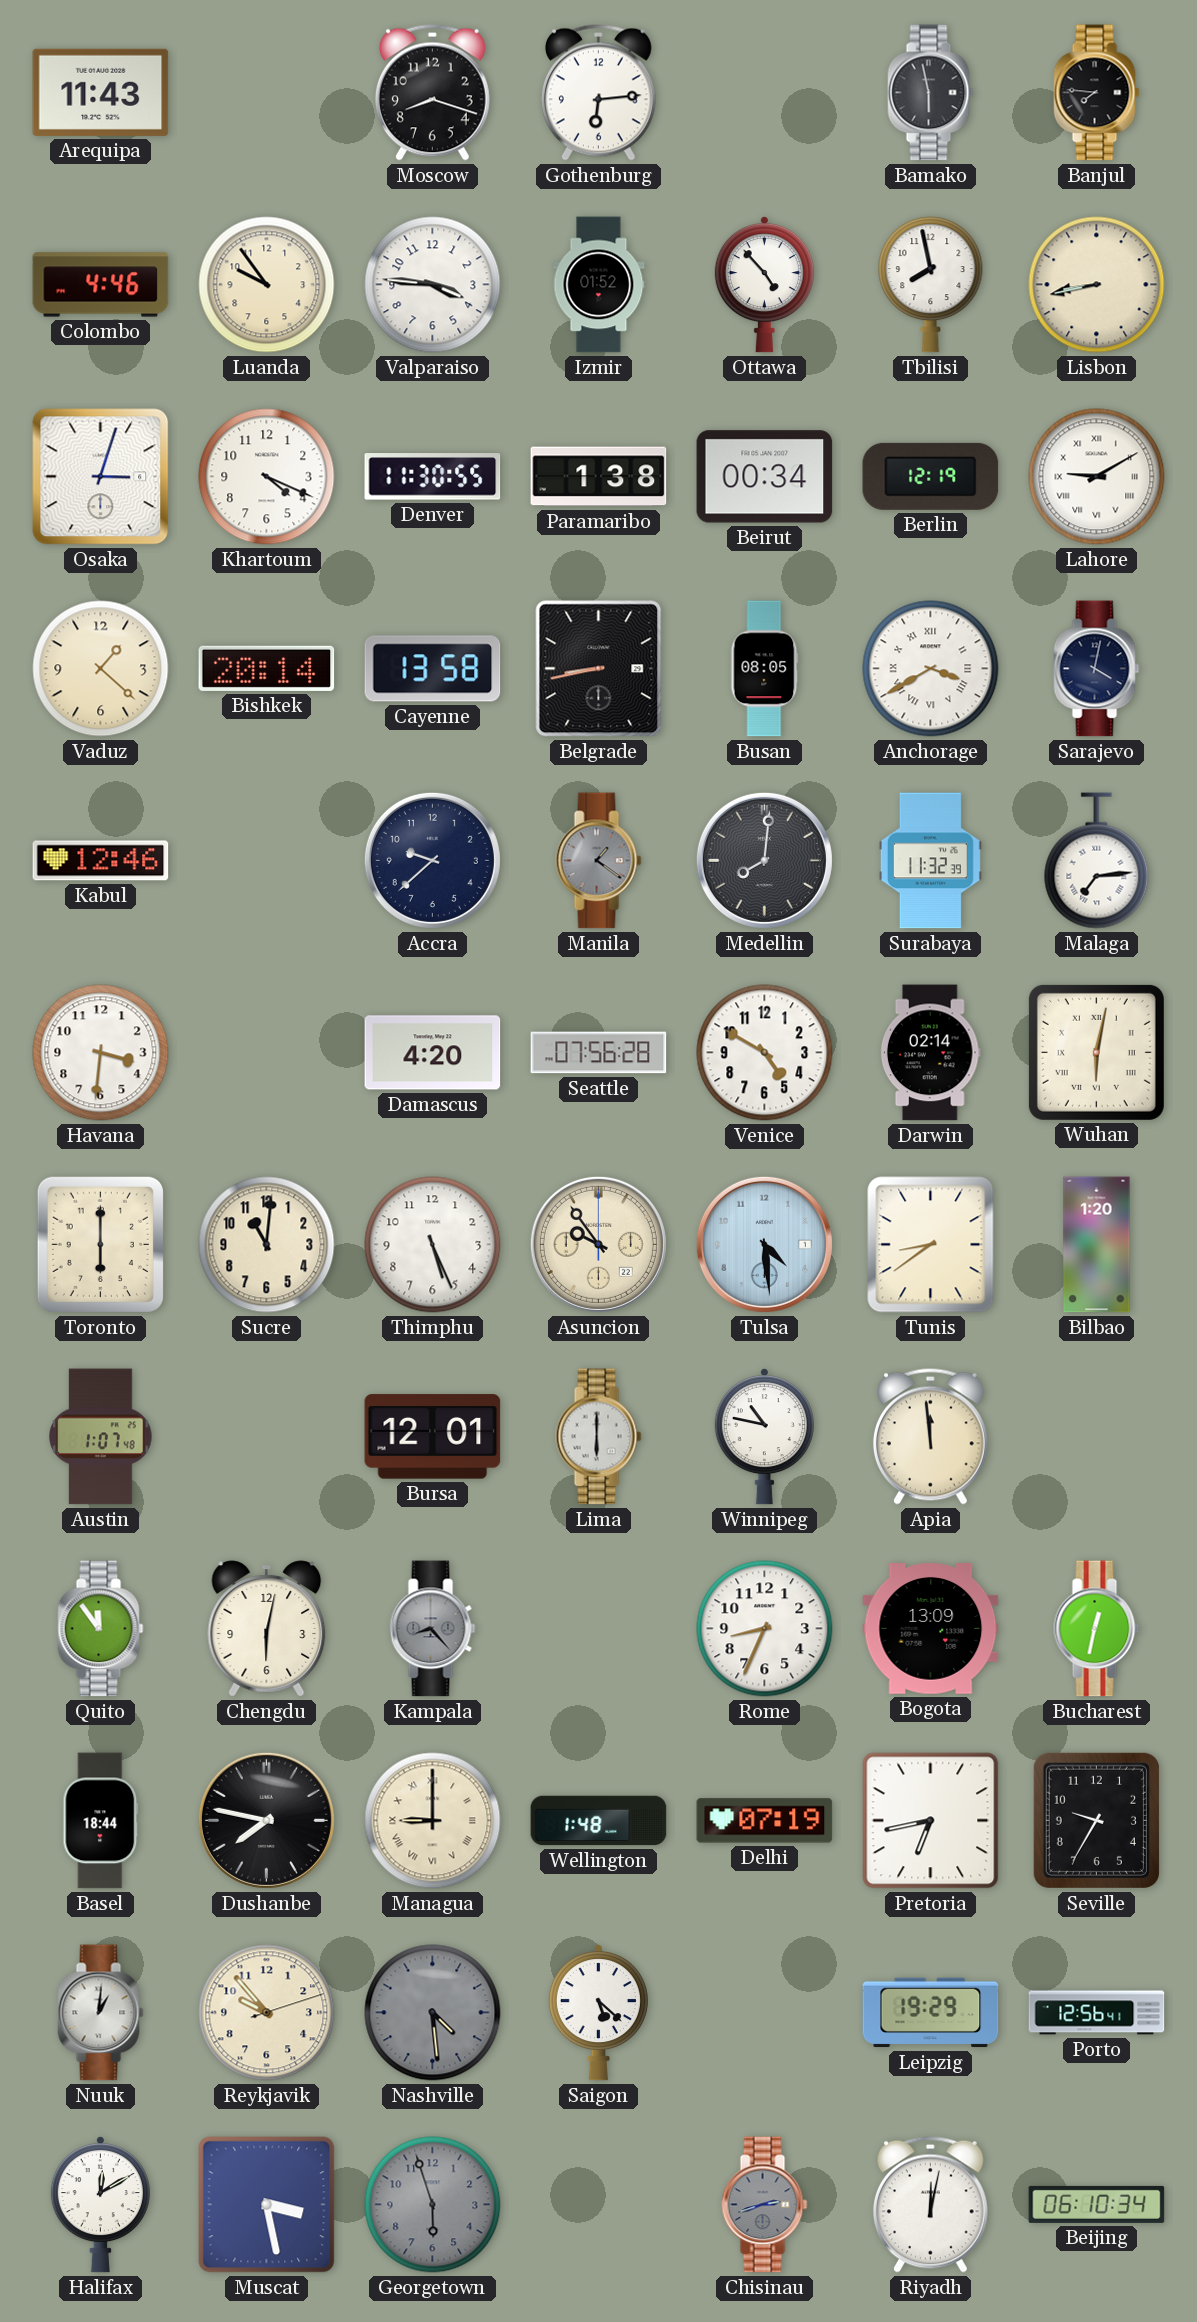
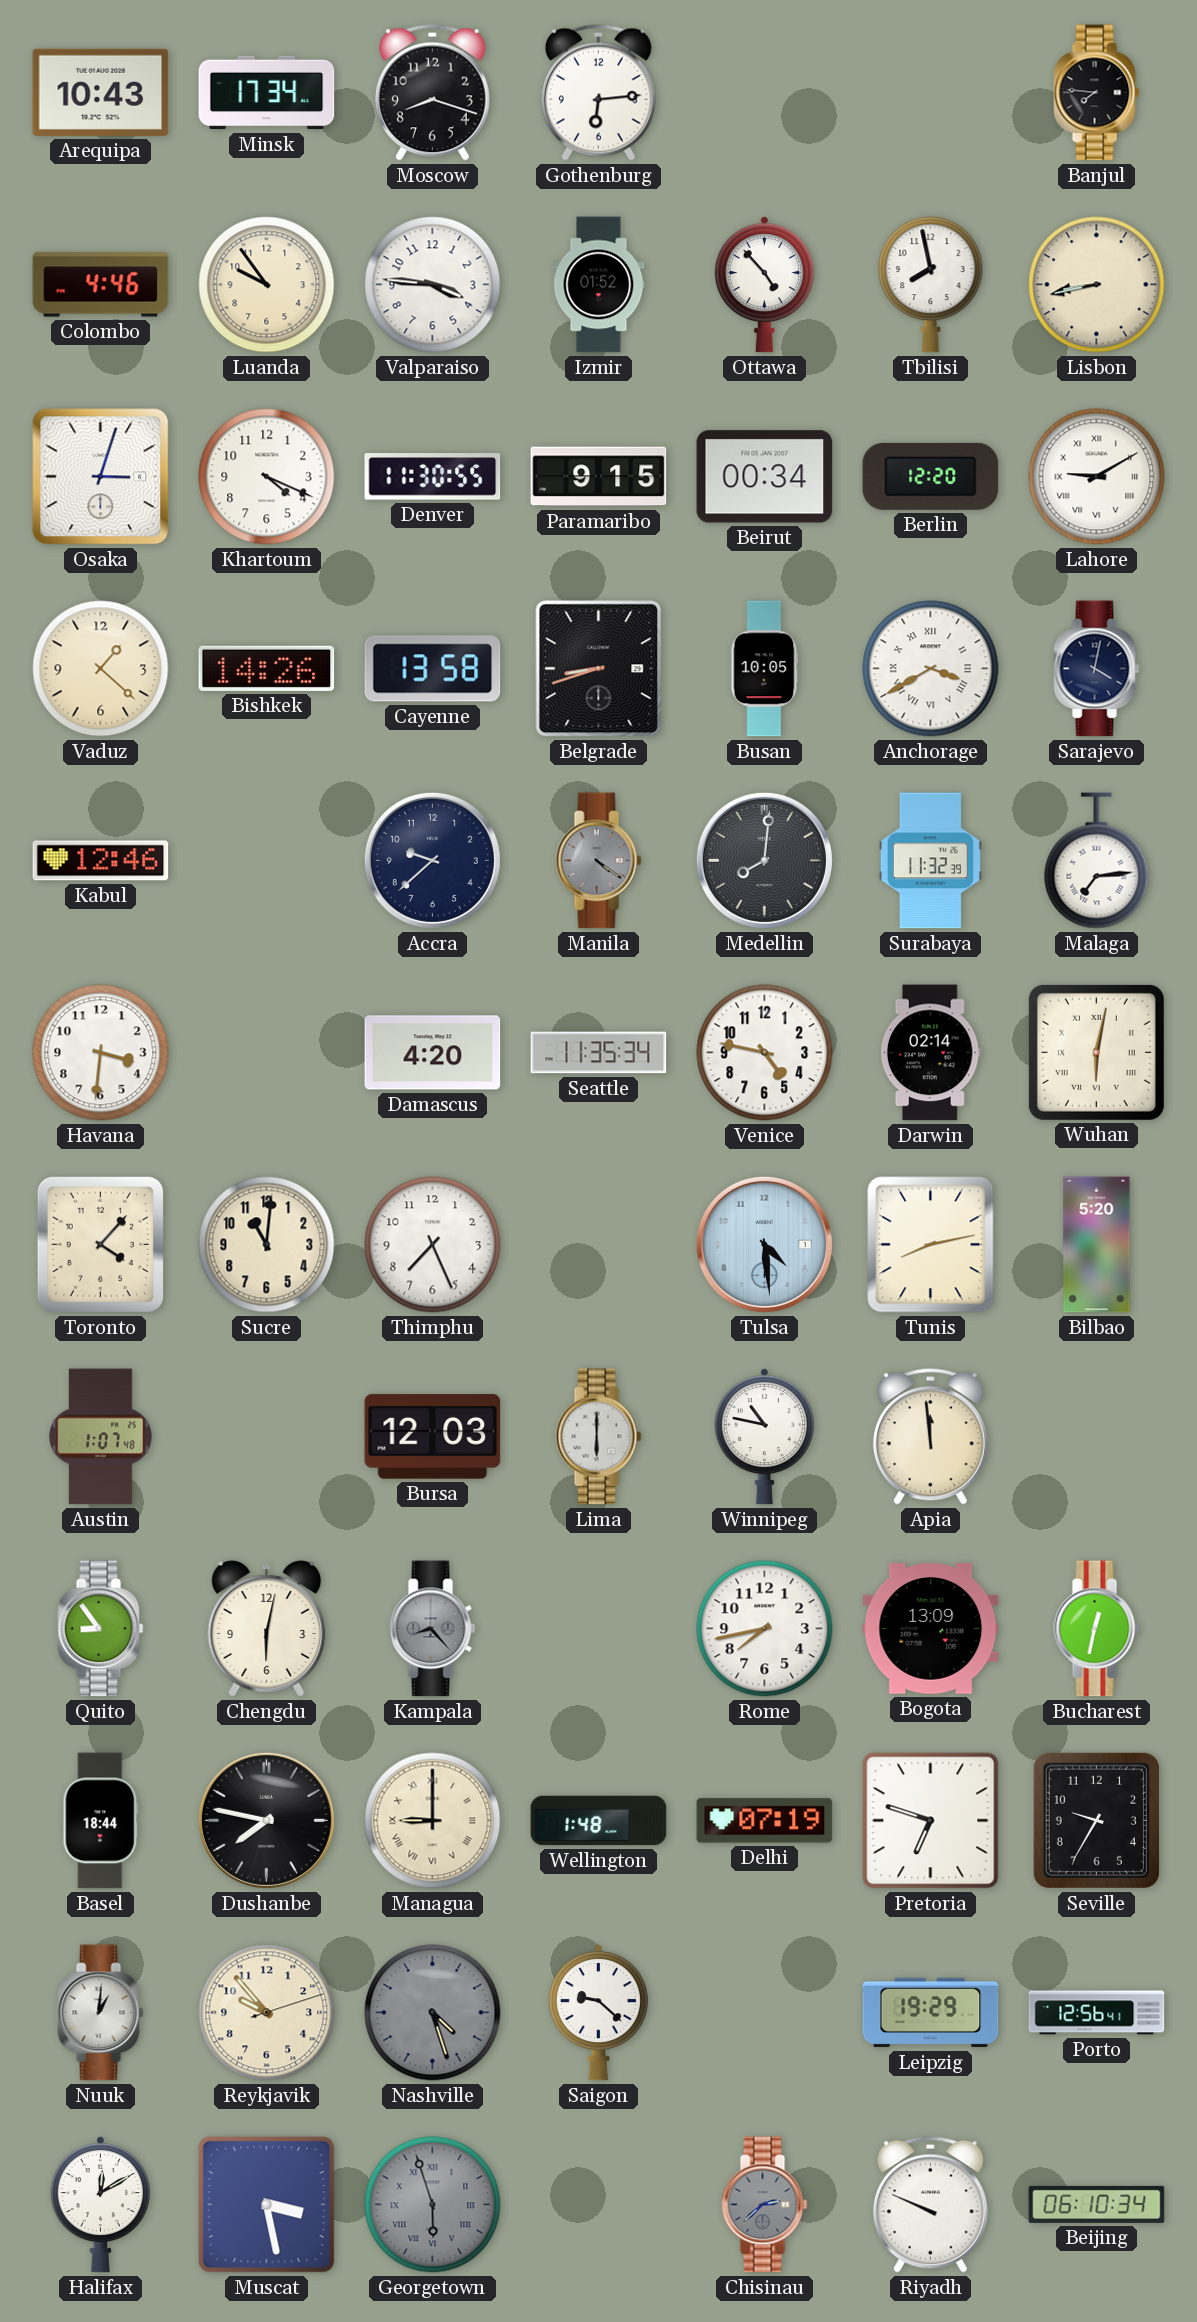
Arequipa: 11:43 -> 10:43
Minsk: none -> 17:34
Bamako: 5:58 -> none
Paramaribo: 1:38 -> 9:15
Berlin: 12:19 -> 12:20
Bishkek: 20:14 -> 14:26
Belgrade: 8:43 -> 8:42
Busan: 08:05 -> 10:05
Manila: 1:21 -> 4:21
Seattle: 07:56 -> 11:35
Venice: 4:50 -> 4:47
Toronto: 6:00 -> 4:07
Thimphu: 5:26 -> 7:26
Asuncion: 9:54 -> none
Tunis: 8:39 -> 8:13
Bilbao: 1:20 -> 5:20
Bursa: 12:01 -> 12:03
Quito: 11:54 -> 8:54
Rome: 8:34 -> 7:43
Pretoria: 6:43 -> 6:48
Nashville: 4:29 -> 4:27
Saigon: 5:22 -> 9:22
Georgetown numerals: Arabic -> Roman
Chisinau: 2:42 -> 2:38
Riyadh: 12:02 -> 9:49
